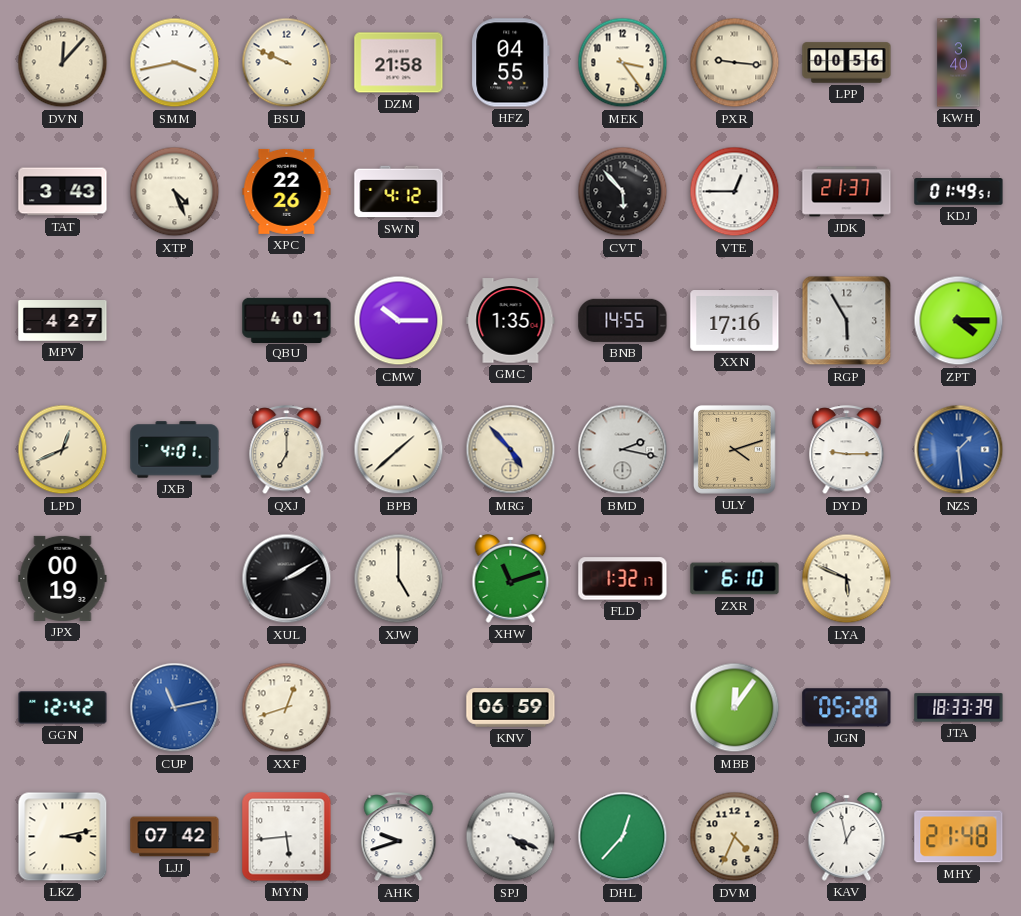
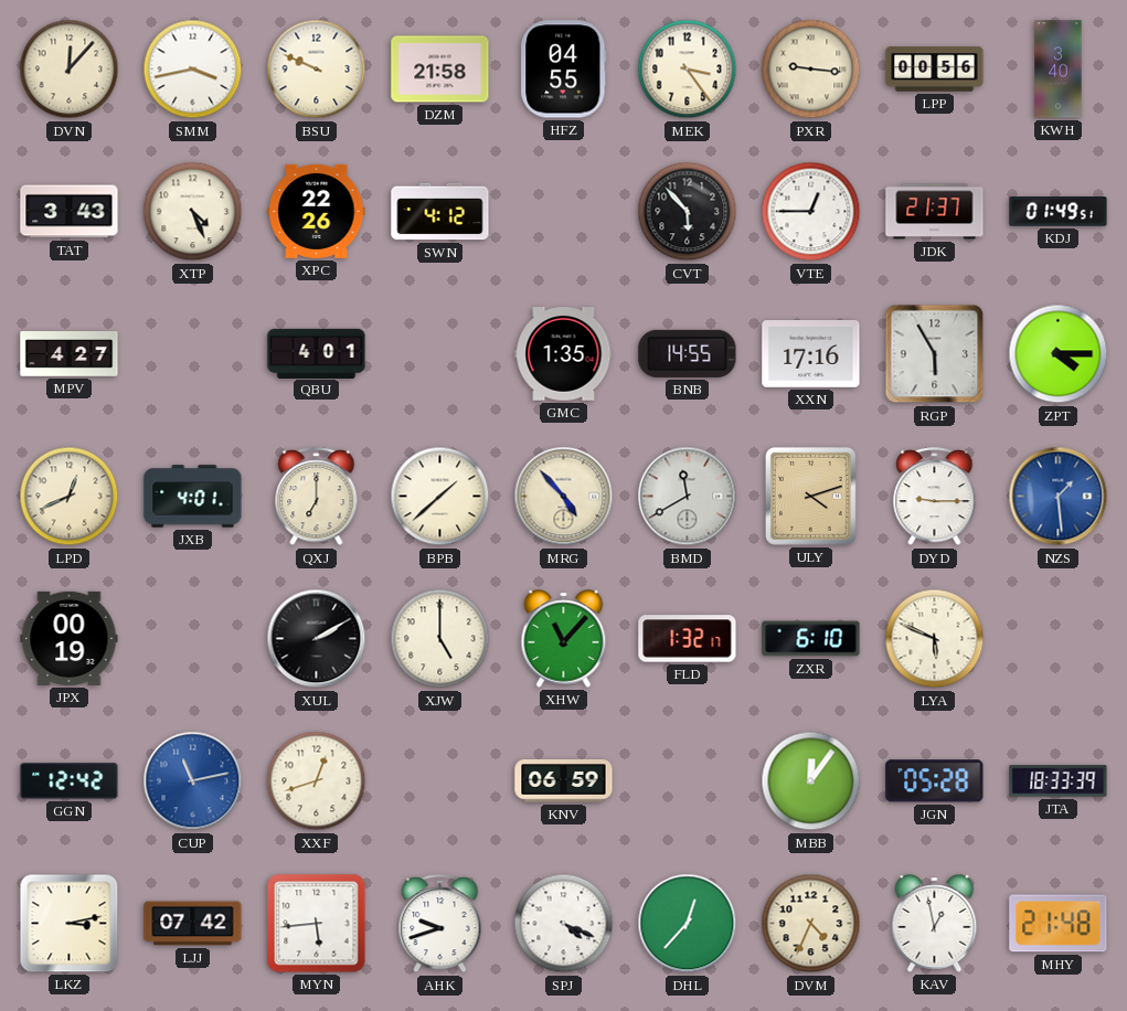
CMW: 10:15 -> none
BMD: 2:17 -> 11:40
XHW: 11:12 -> 11:07
